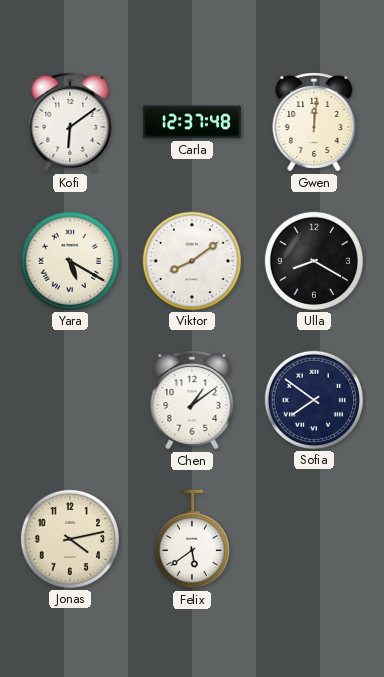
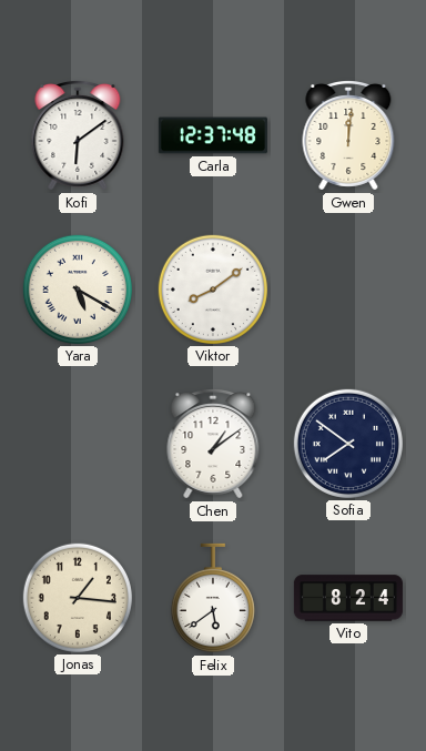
Ulla: 8:20 -> none
Jonas: 4:13 -> 1:16
Vito: none -> 8:24
